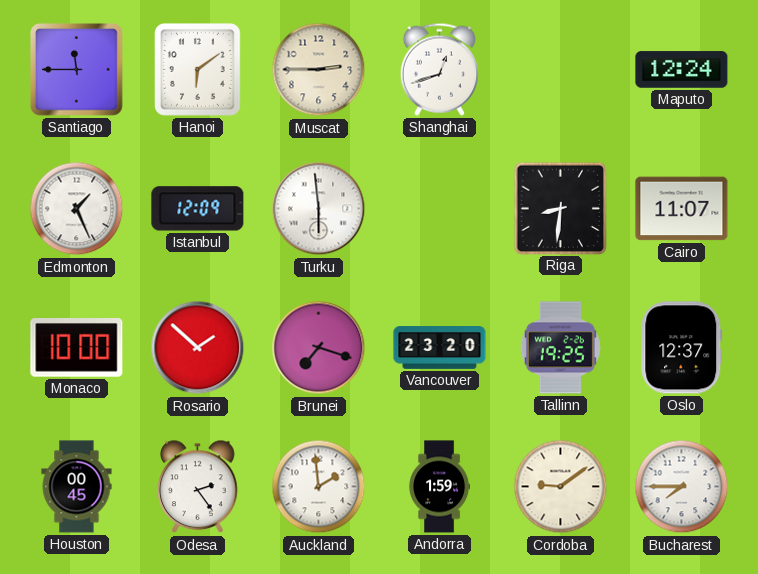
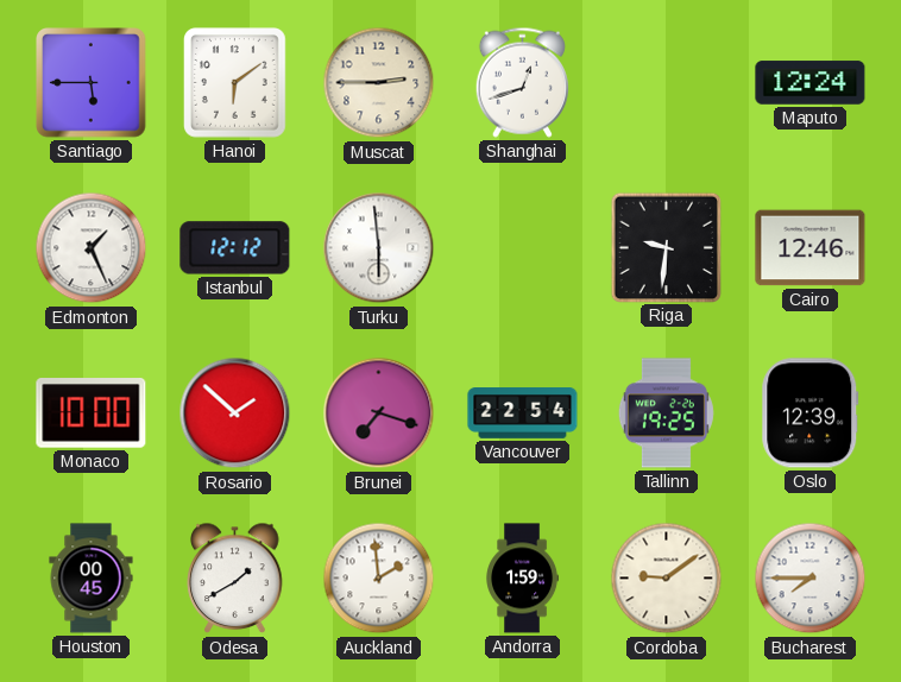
Santiago: 11:45 -> 5:45
Istanbul: 12:09 -> 12:12
Riga: 8:31 -> 9:31
Cairo: 11:07 -> 12:46
Vancouver: 23:20 -> 22:54
Oslo: 12:37 -> 12:39
Odesa: 2:24 -> 1:40
